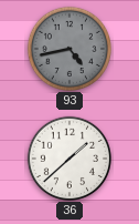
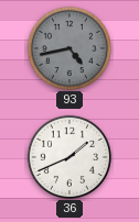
36: 1:38 -> 1:41
